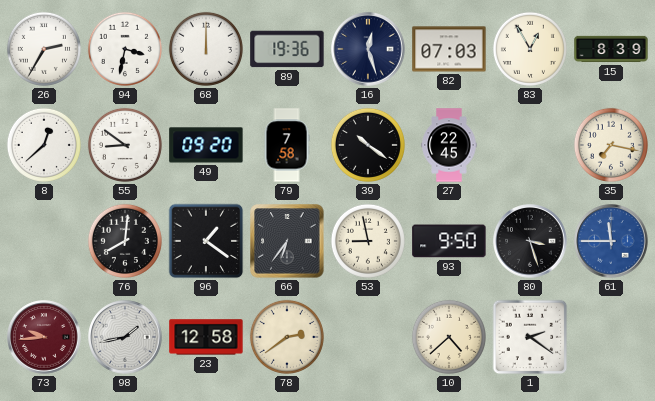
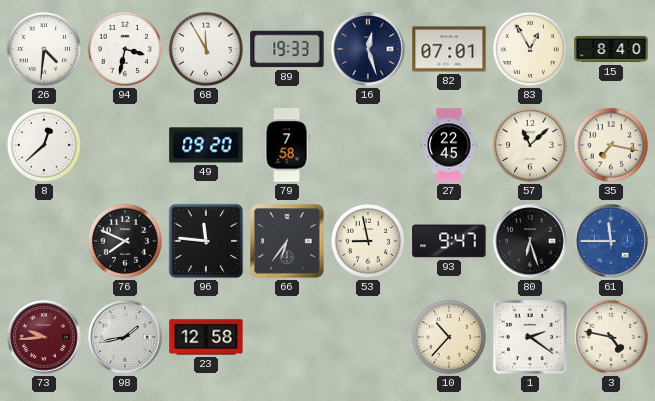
26: 2:35 -> 4:31
68: 12:00 -> 11:55
89: 19:36 -> 19:33
82: 07:03 -> 07:01
15: 8:39 -> 8:40
55: 8:51 -> none
39: 10:21 -> none
57: none -> 11:08
76: 8:01 -> 7:49
96: 1:21 -> 11:46
93: 9:50 -> 9:47
80: 3:27 -> 6:27
78: 2:39 -> none
10: 4:38 -> 10:37
3: none -> 4:47
